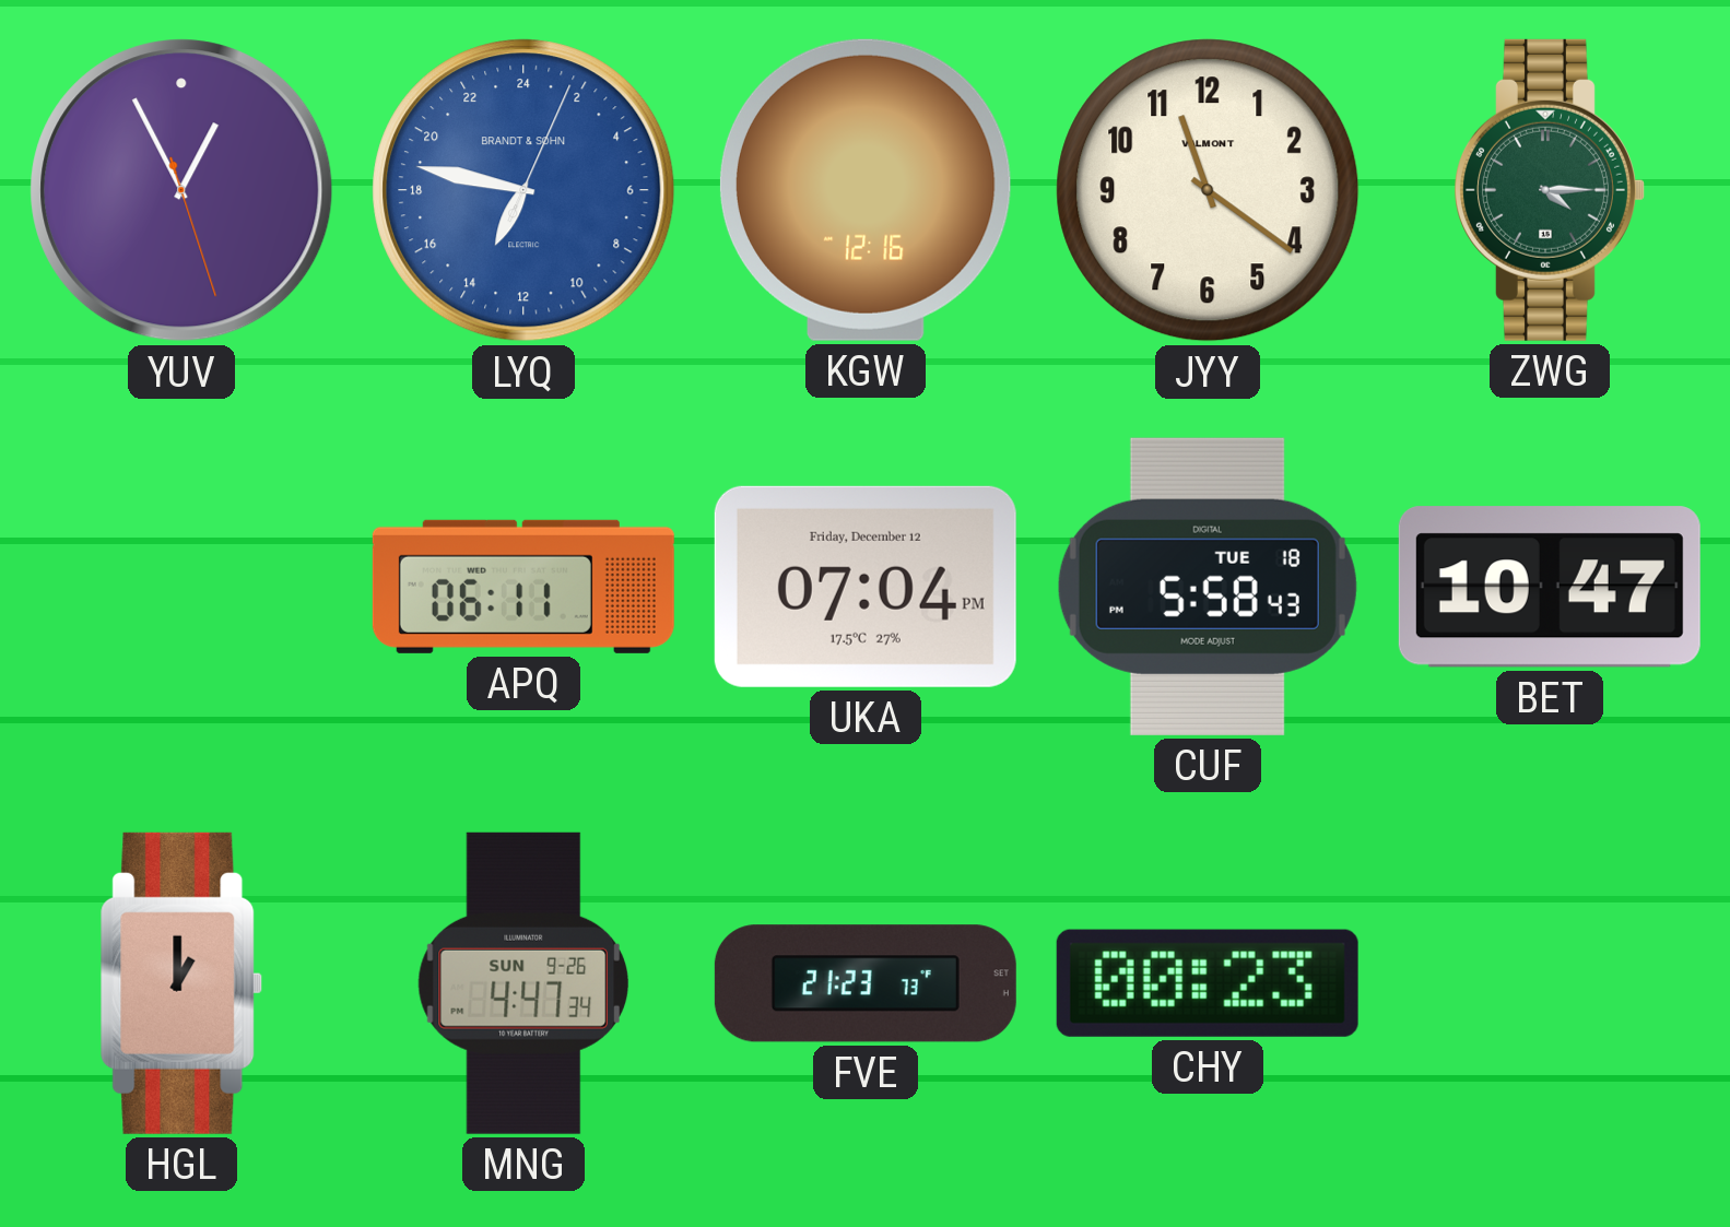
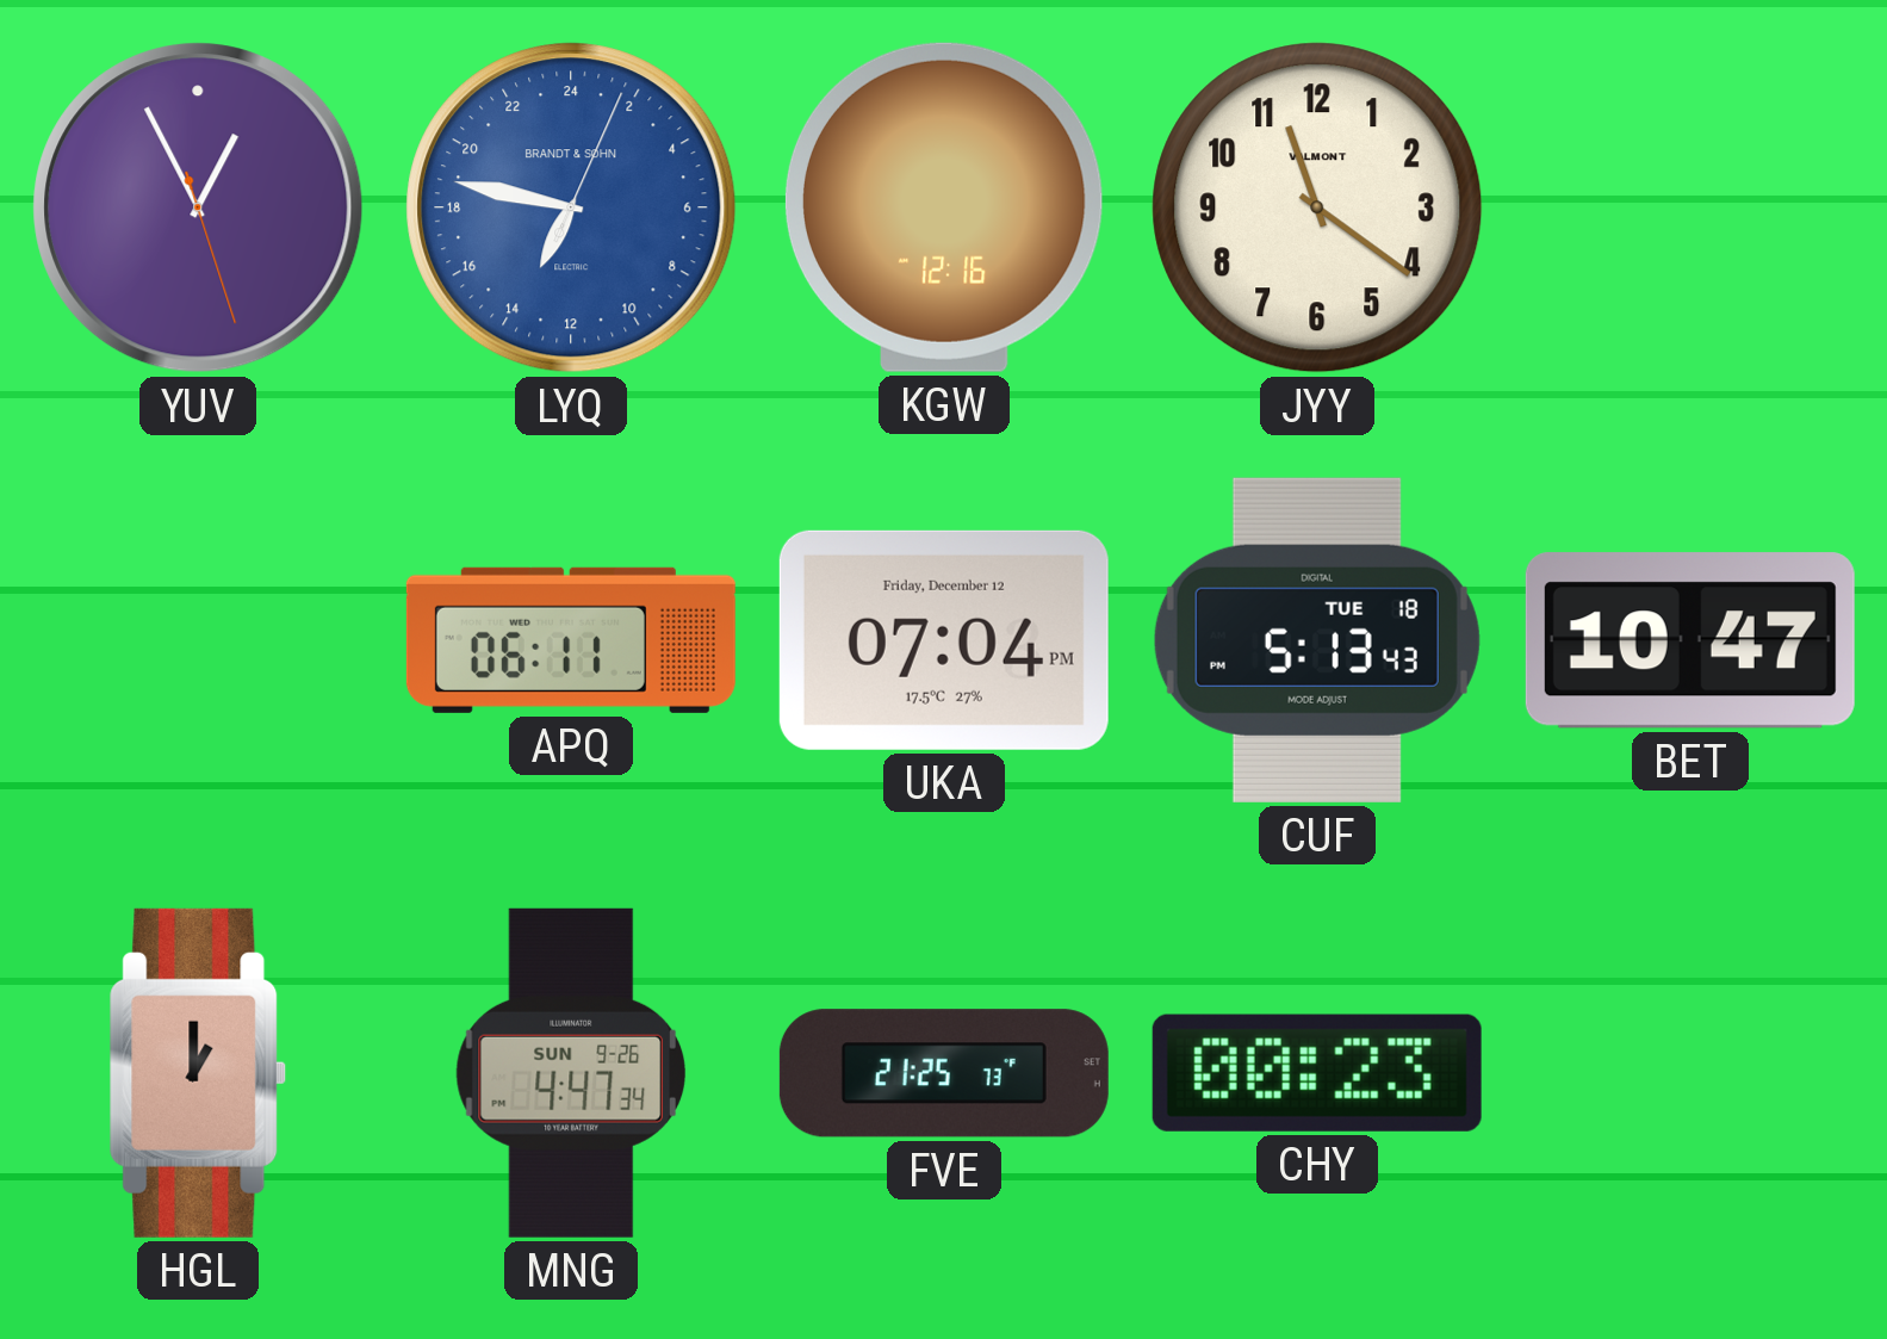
ZWG: 4:15 -> none
CUF: 5:58 -> 5:13
FVE: 21:23 -> 21:25
